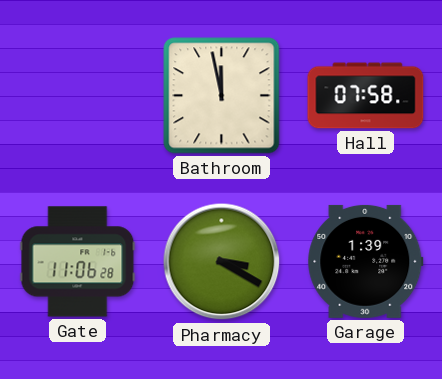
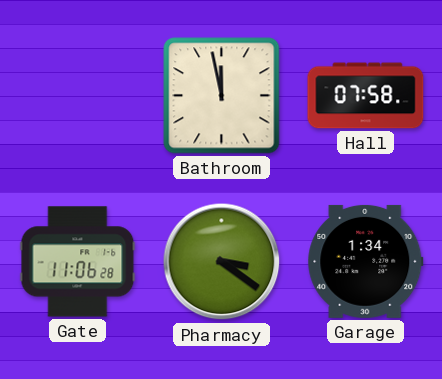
Pharmacy: 3:20 -> 3:21
Garage: 1:39 -> 1:34
